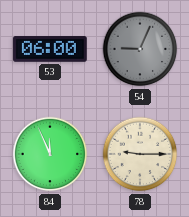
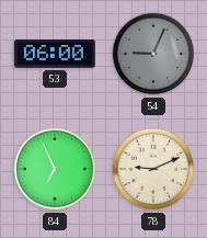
84: 11:56 -> 6:56
78: 9:15 -> 9:11
